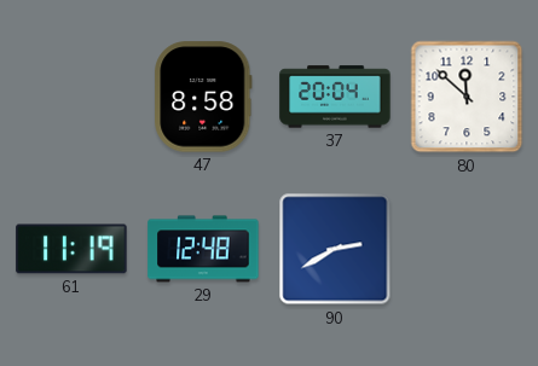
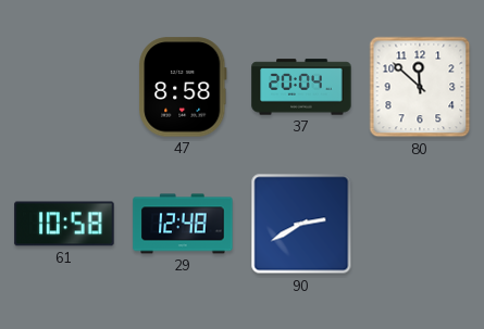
61: 11:19 -> 10:58
